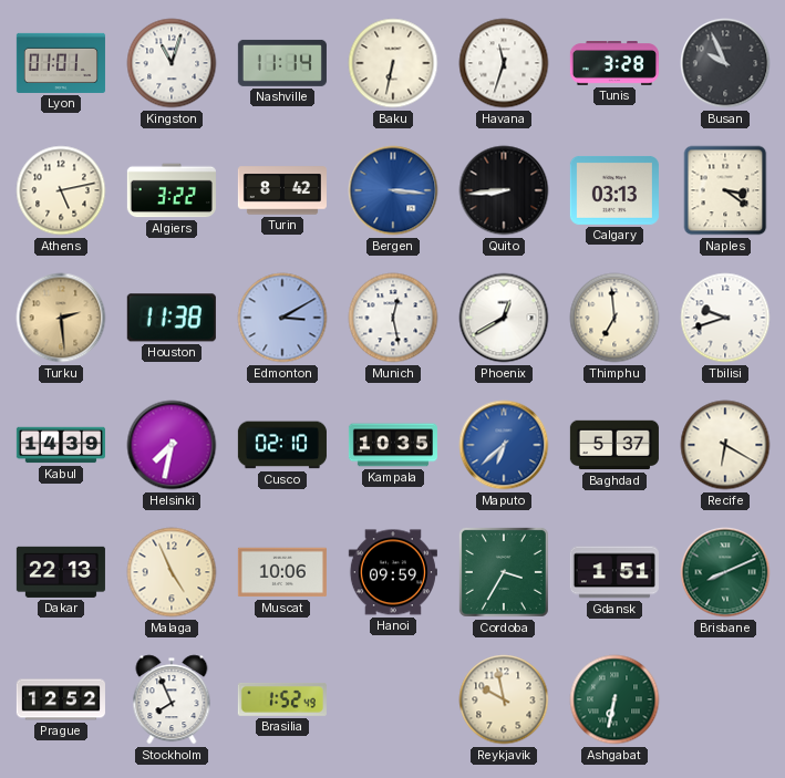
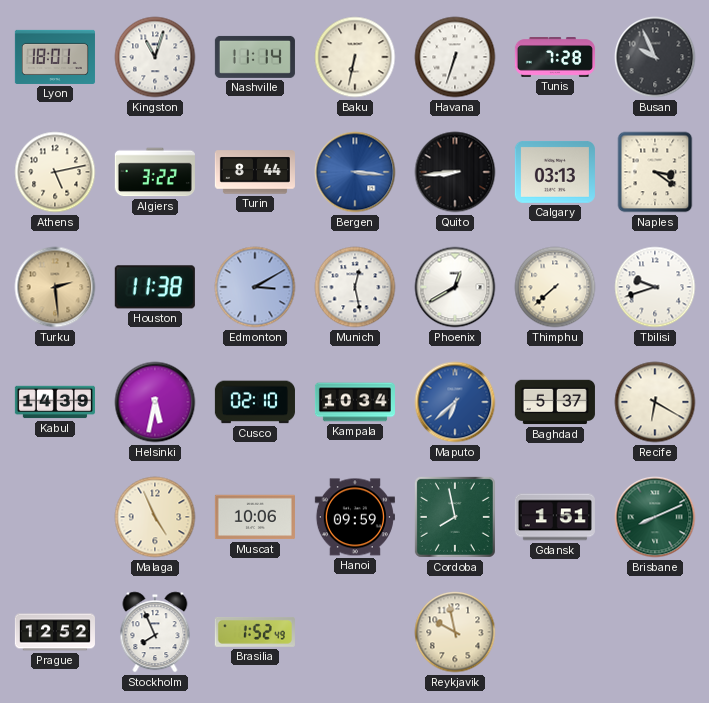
Lyon: 01:01 -> 18:01
Havana: 11:33 -> 6:33
Tunis: 3:28 -> 7:28
Turin: 8:42 -> 8:44
Thimphu: 6:59 -> 7:38
Helsinki: 7:32 -> 5:32
Kampala: 10:35 -> 10:34
Dakar: 22:13 -> none
Cordoba: 3:35 -> 7:58
Ashgabat: 6:32 -> none
